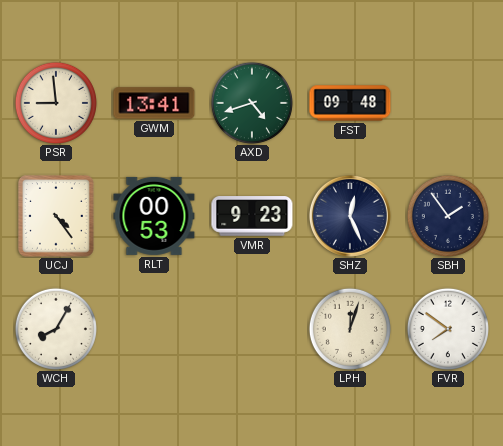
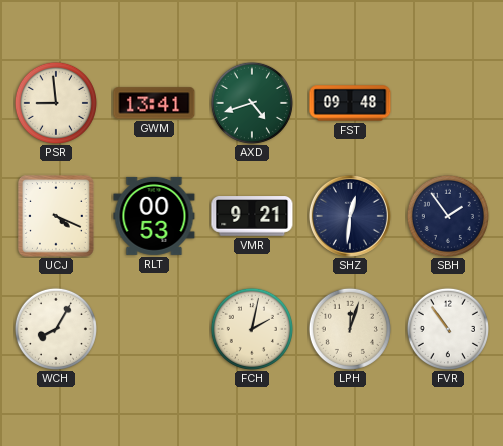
UCJ: 4:24 -> 4:19
VMR: 9:23 -> 9:21
SHZ: 12:26 -> 12:31
FCH: none -> 2:02
FVR: 7:51 -> 10:54
